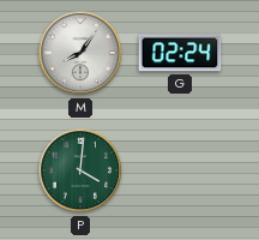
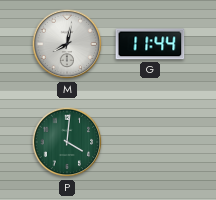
M: 8:06 -> 8:02
G: 02:24 -> 11:44
